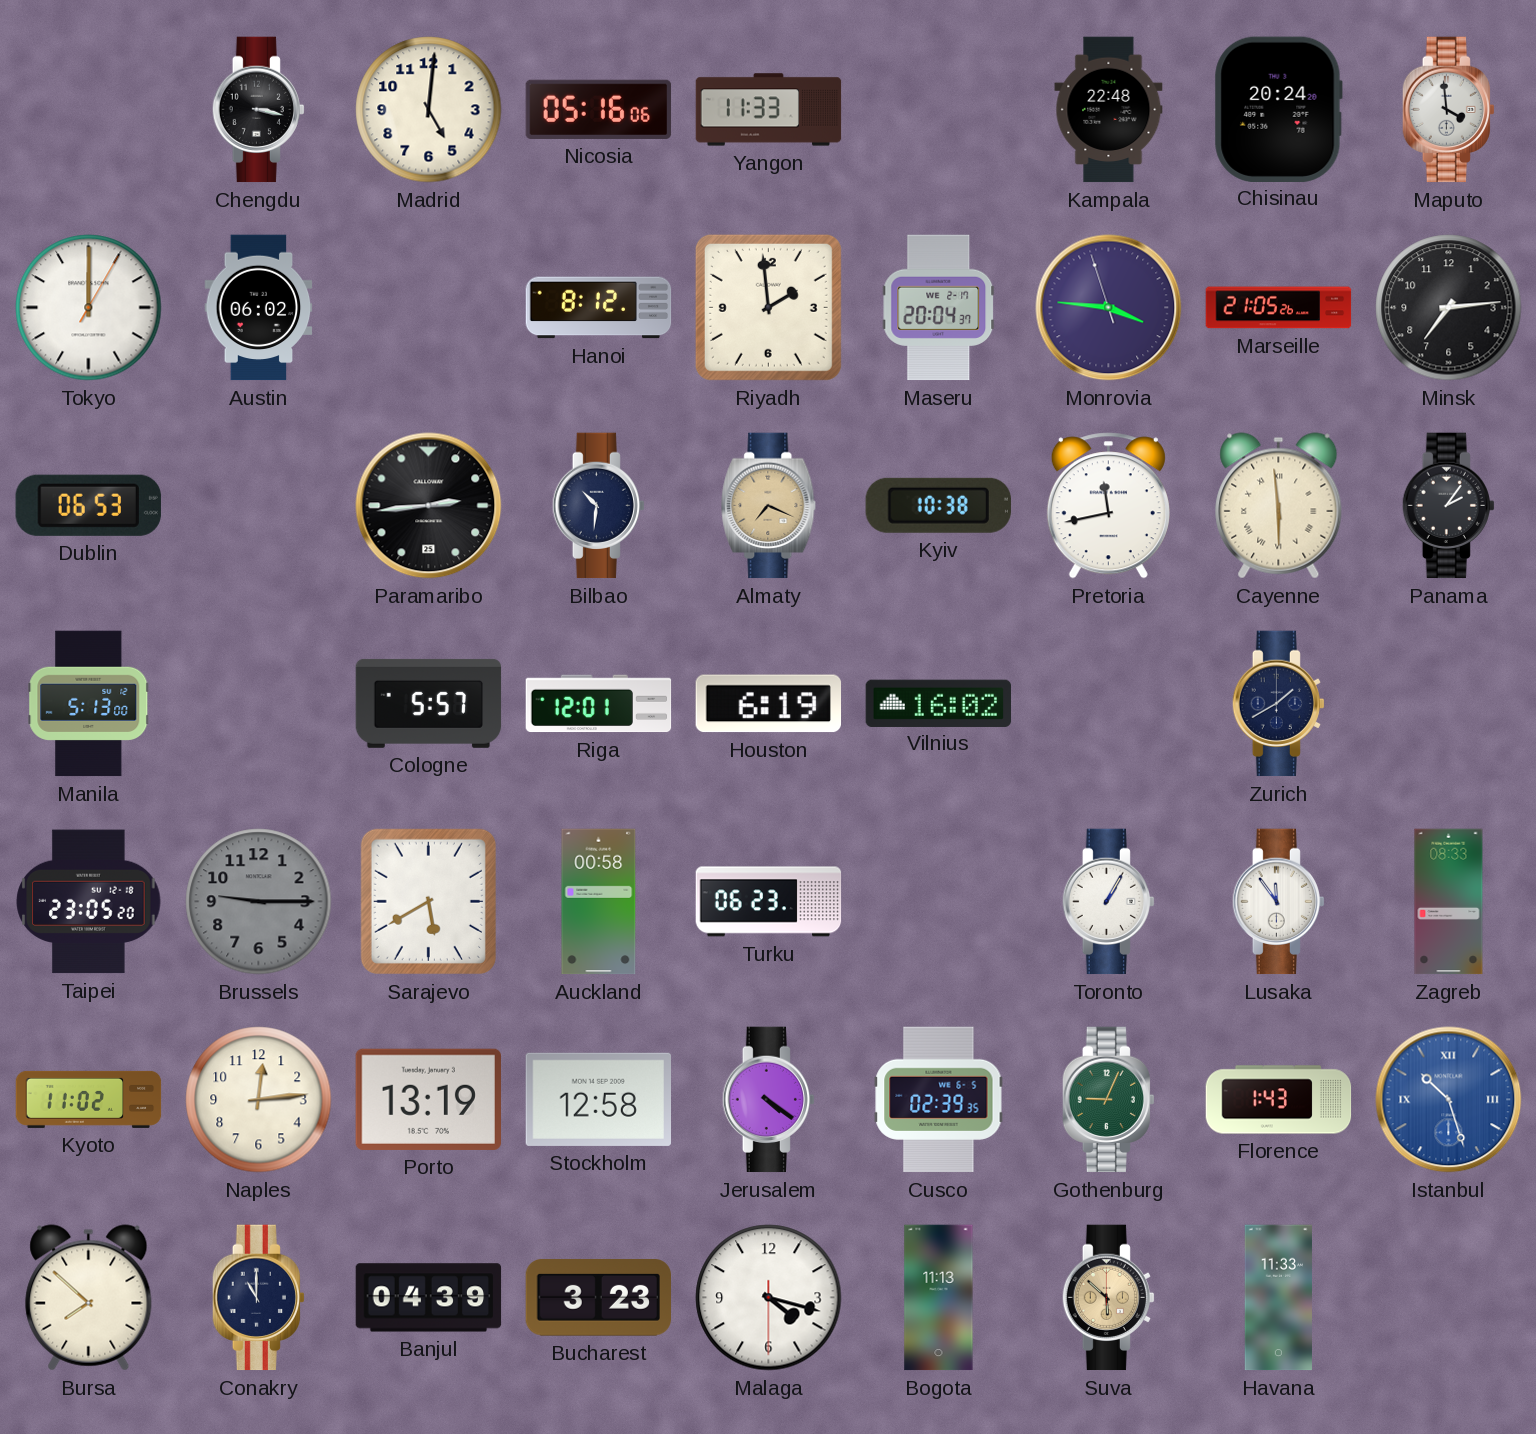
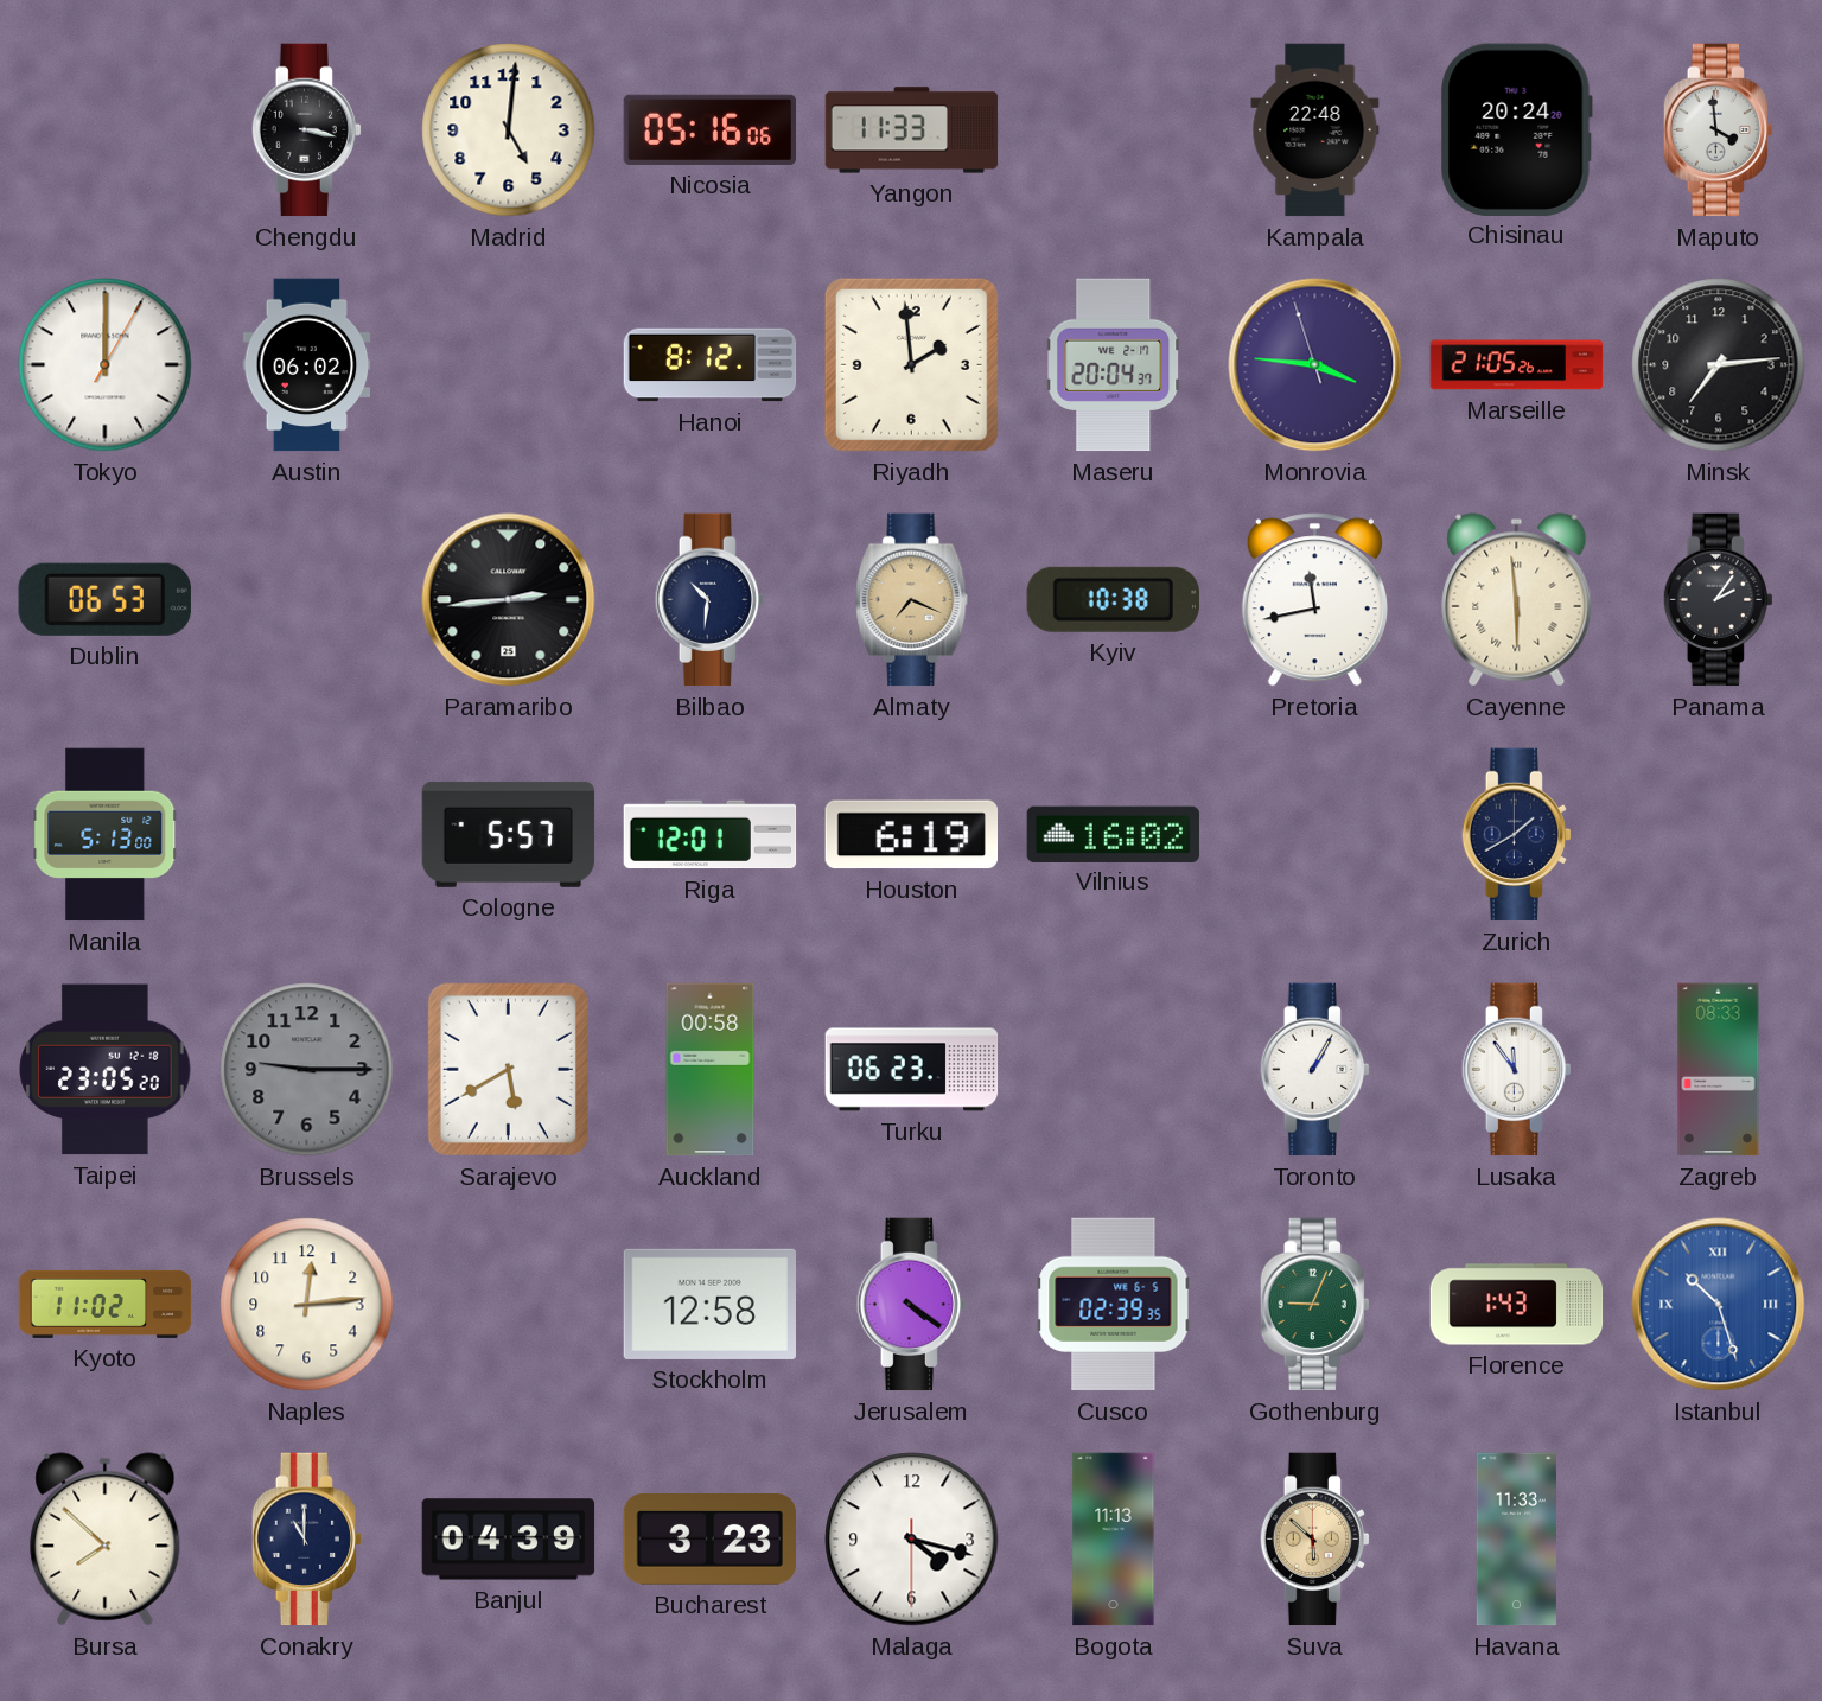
Porto: 13:19 -> none
